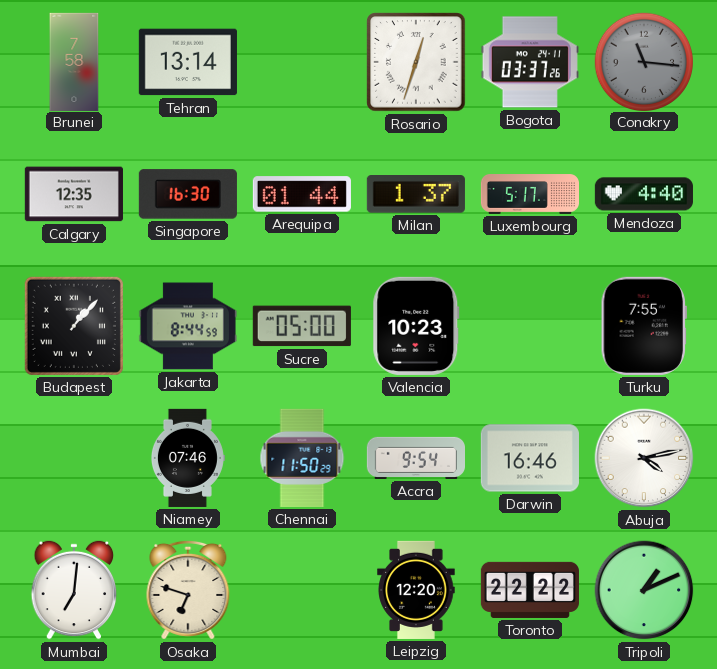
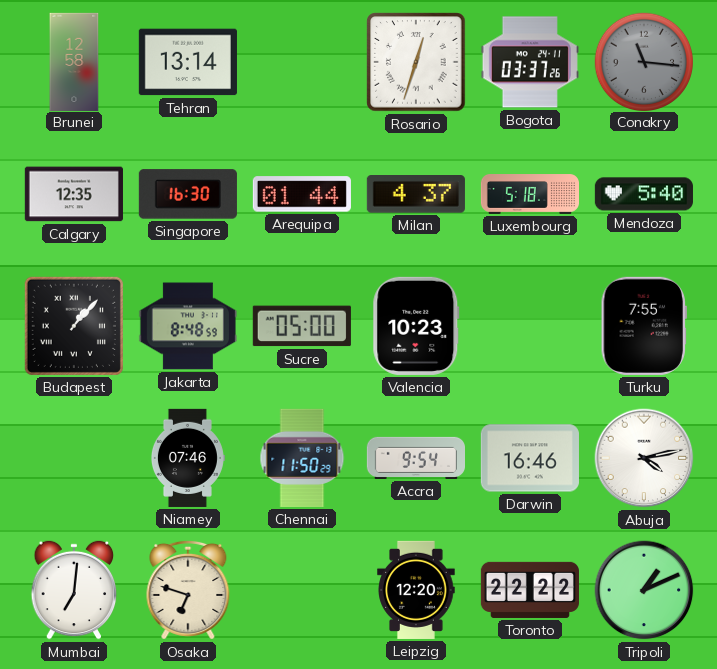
Brunei: 7:58 -> 12:58
Milan: 1:37 -> 4:37
Luxembourg: 5:17 -> 5:18
Mendoza: 4:40 -> 5:40
Jakarta: 8:44 -> 8:48
